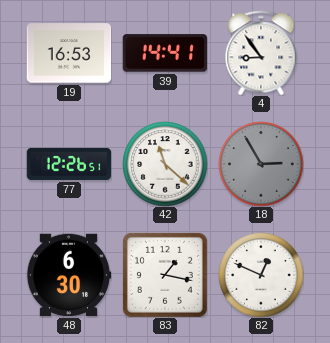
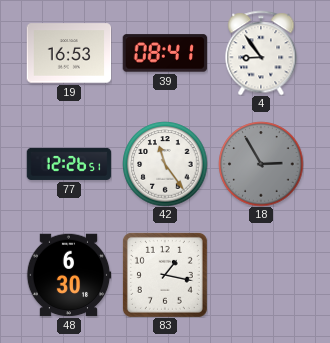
39: 14:41 -> 08:41
42: 11:22 -> 11:24
82: 12:49 -> none
